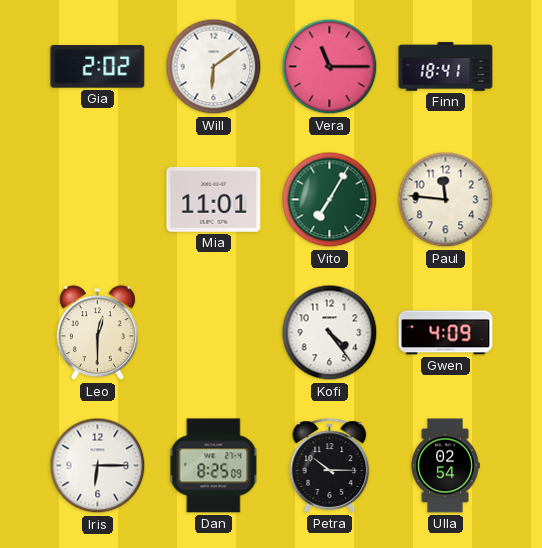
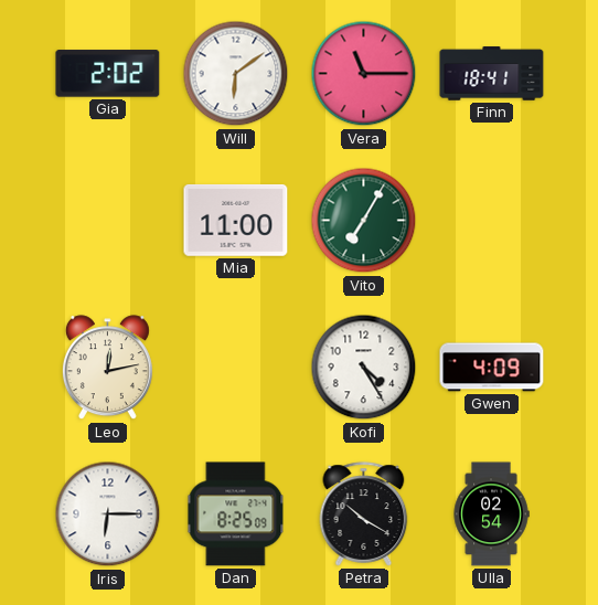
Mia: 11:01 -> 11:00
Paul: 11:46 -> none
Leo: 12:30 -> 12:13
Kofi: 4:24 -> 4:25
Petra: 10:15 -> 10:20
